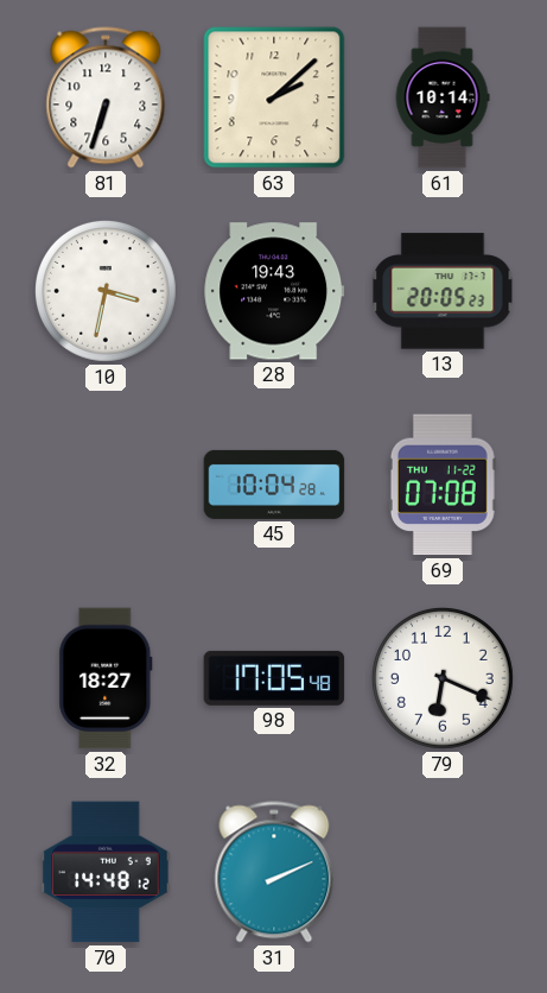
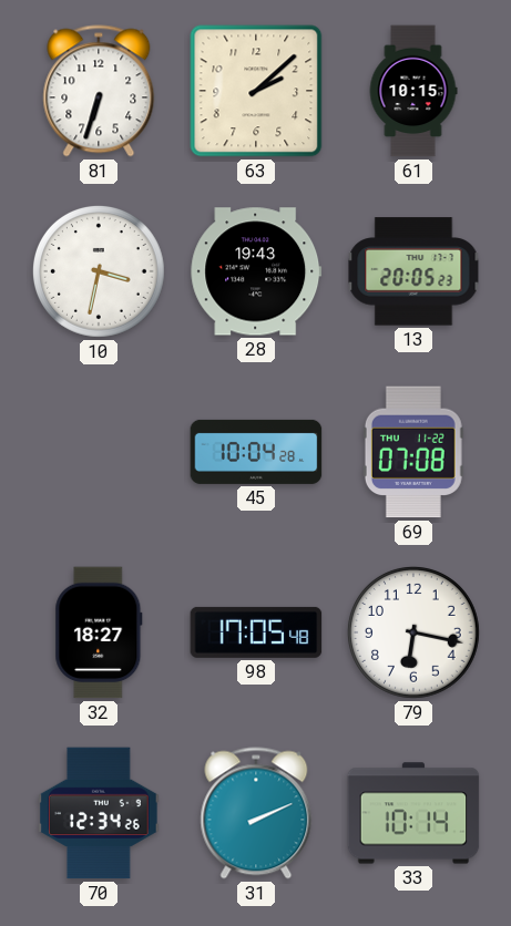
61: 10:14 -> 10:15
79: 6:19 -> 6:17
70: 14:48 -> 12:34
33: none -> 10:14
